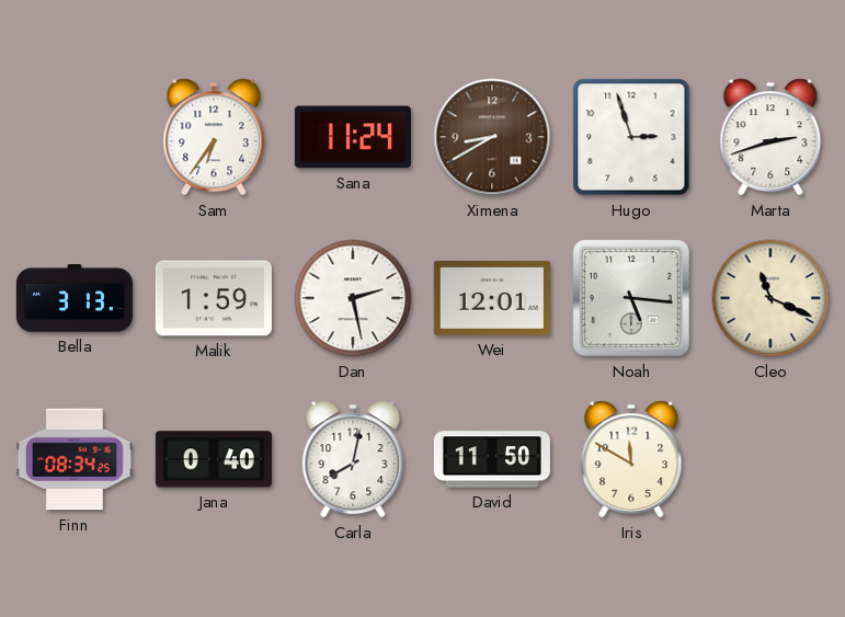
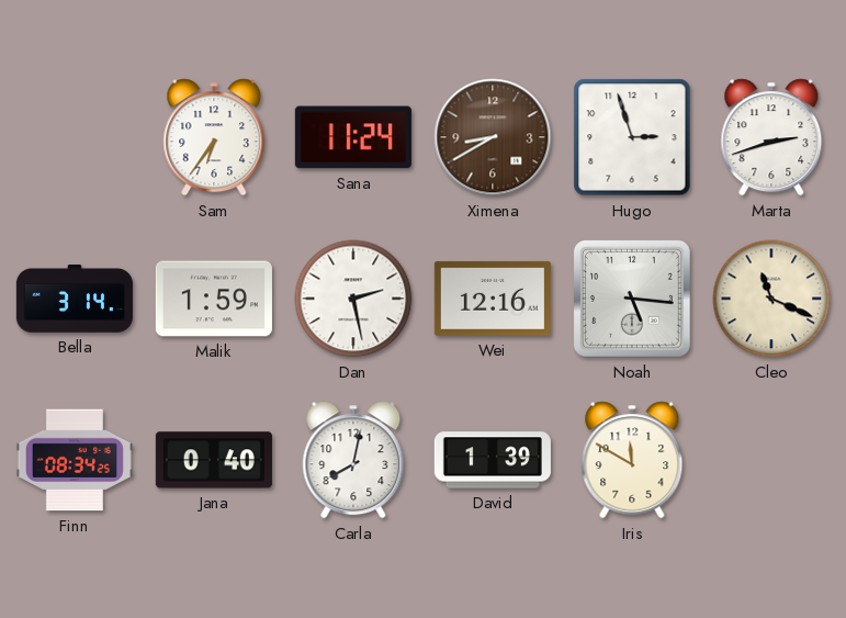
Bella: 3:13 -> 3:14
Wei: 12:01 -> 12:16
David: 11:50 -> 1:39
